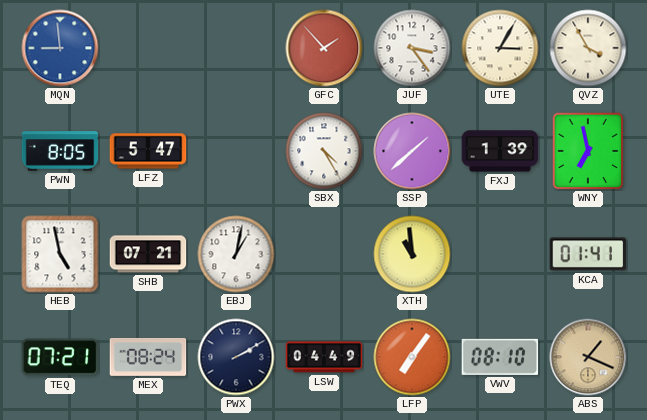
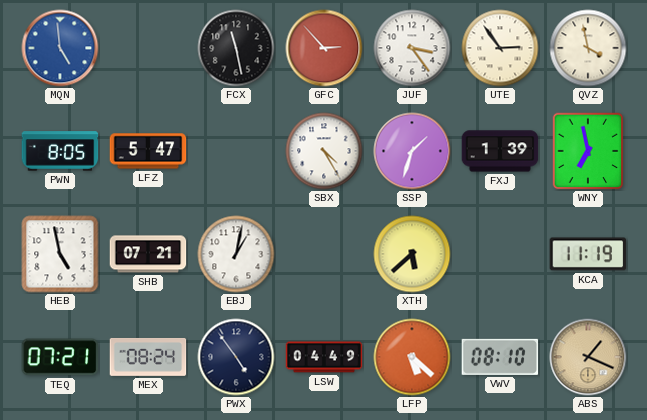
MQN: 8:59 -> 4:59
FCX: none -> 11:28
GFC: 1:53 -> 2:53
UTE: 3:05 -> 2:54
QVZ: 3:55 -> 3:58
SSP: 1:38 -> 1:33
XTH: 10:59 -> 5:38
KCA: 01:41 -> 11:19
PWX: 2:10 -> 4:54
LFP: 7:06 -> 5:22
